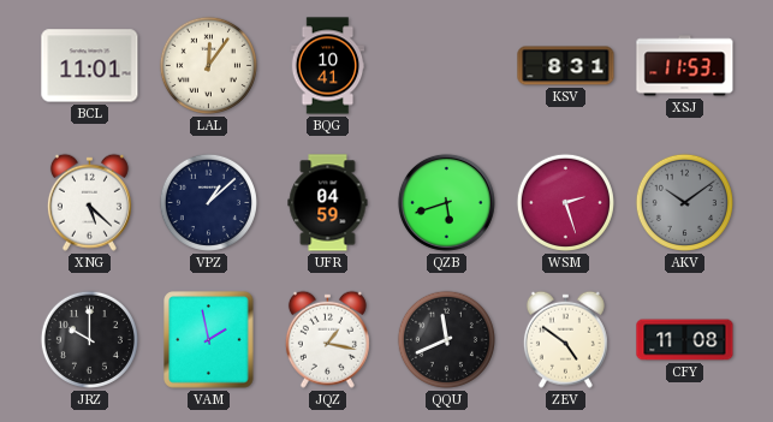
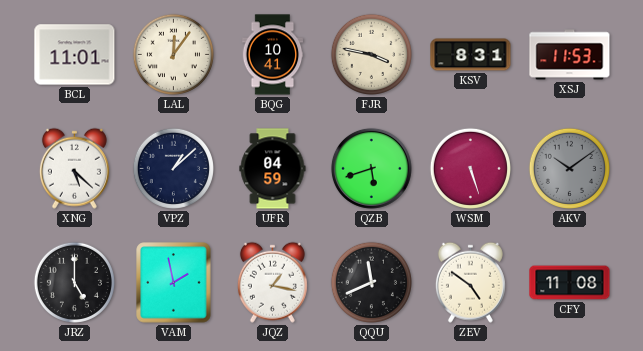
FJR: none -> 3:47
WSM: 2:27 -> 5:27
JRZ: 10:00 -> 5:00
